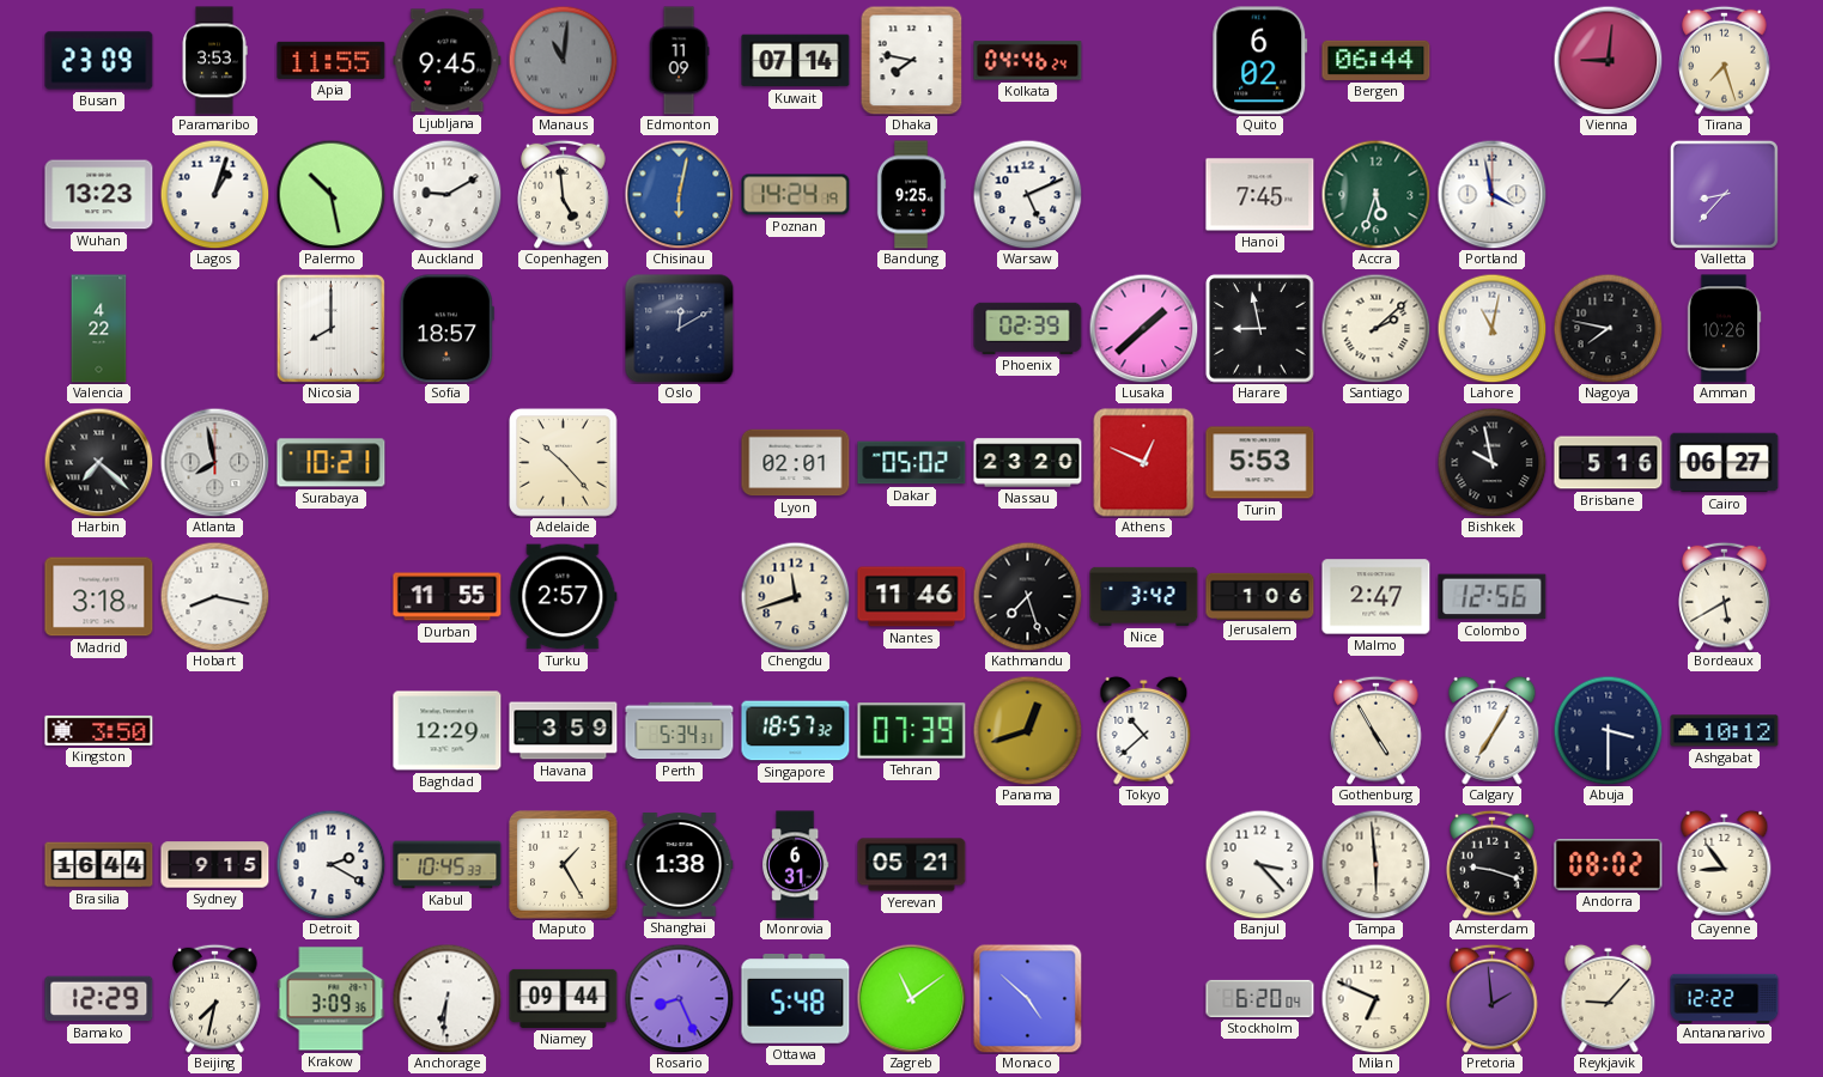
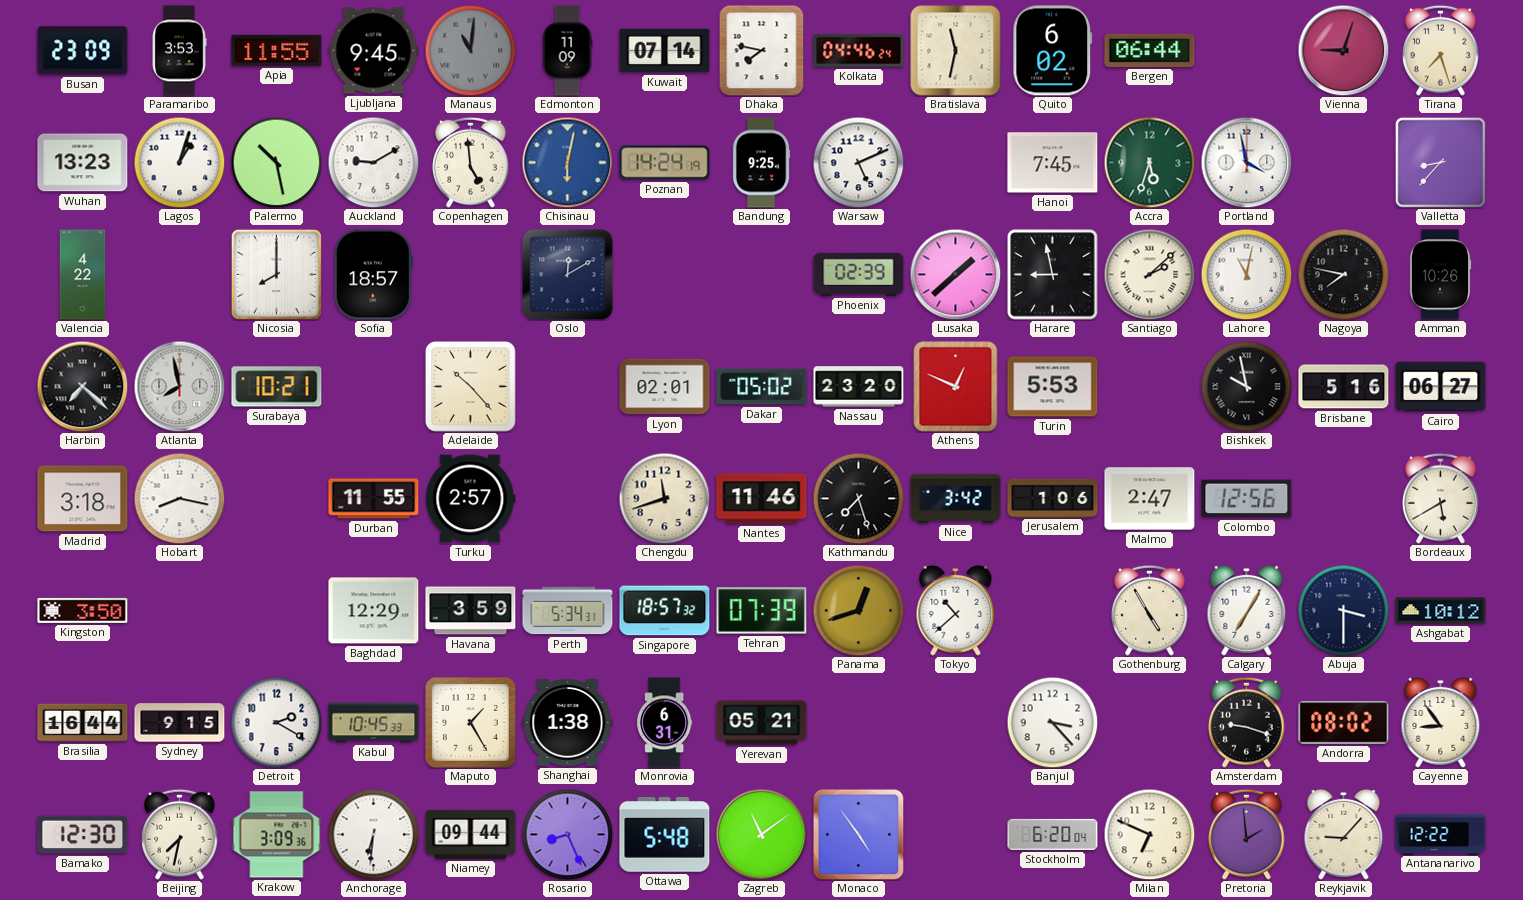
Bratislava: none -> 11:32
Vienna: 9:01 -> 9:03
Tampa: 5:59 -> none
Bamako: 12:29 -> 12:30
Monaco: 4:52 -> 4:54
